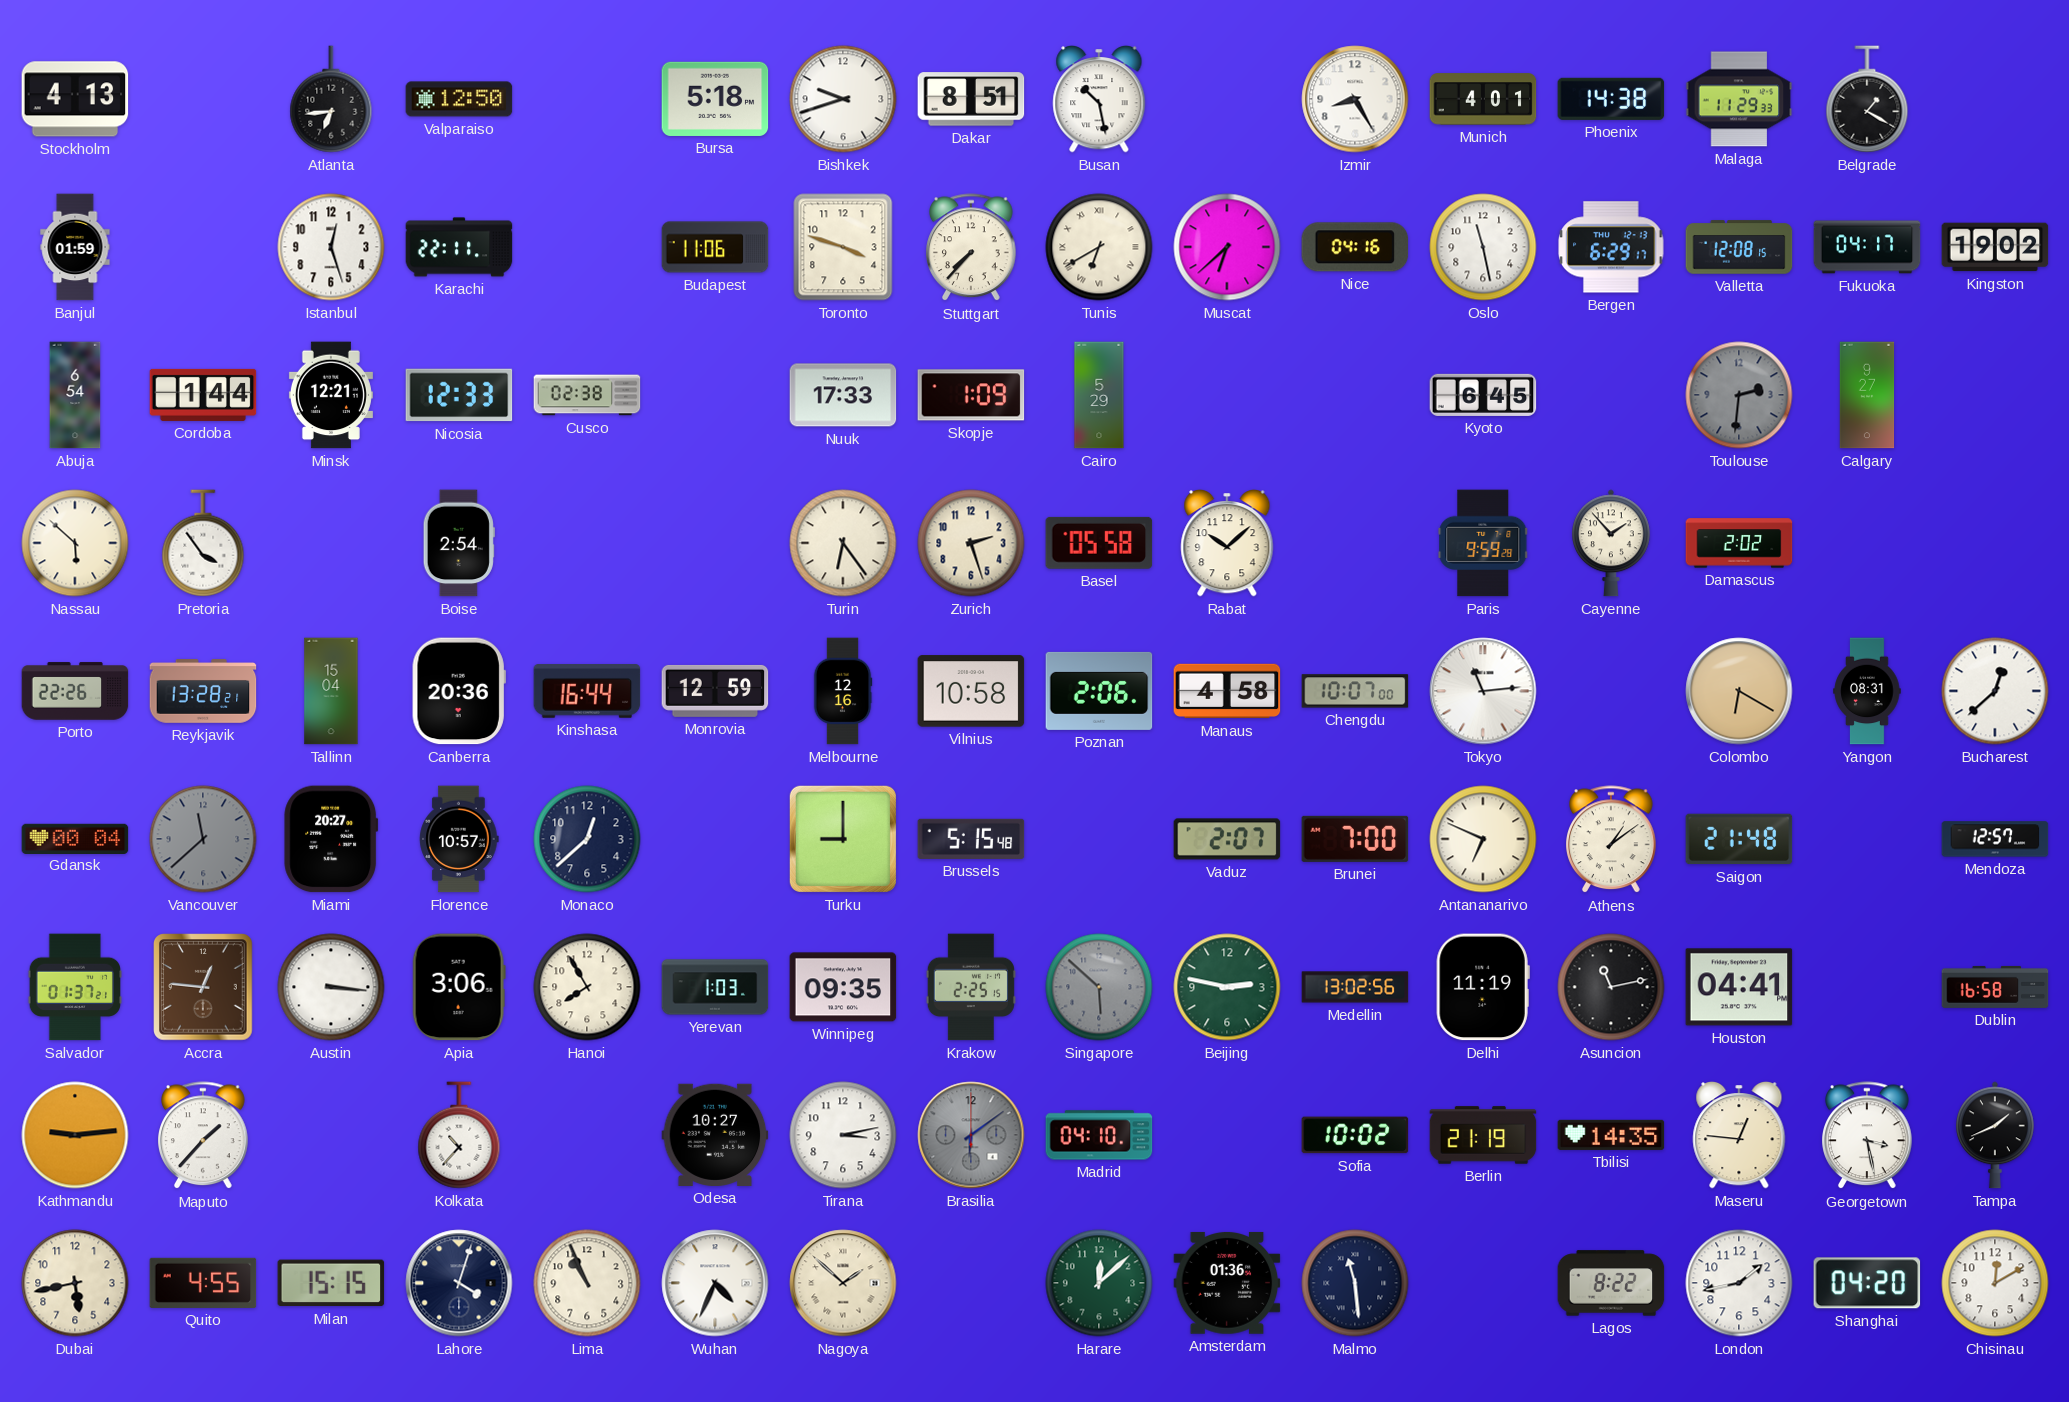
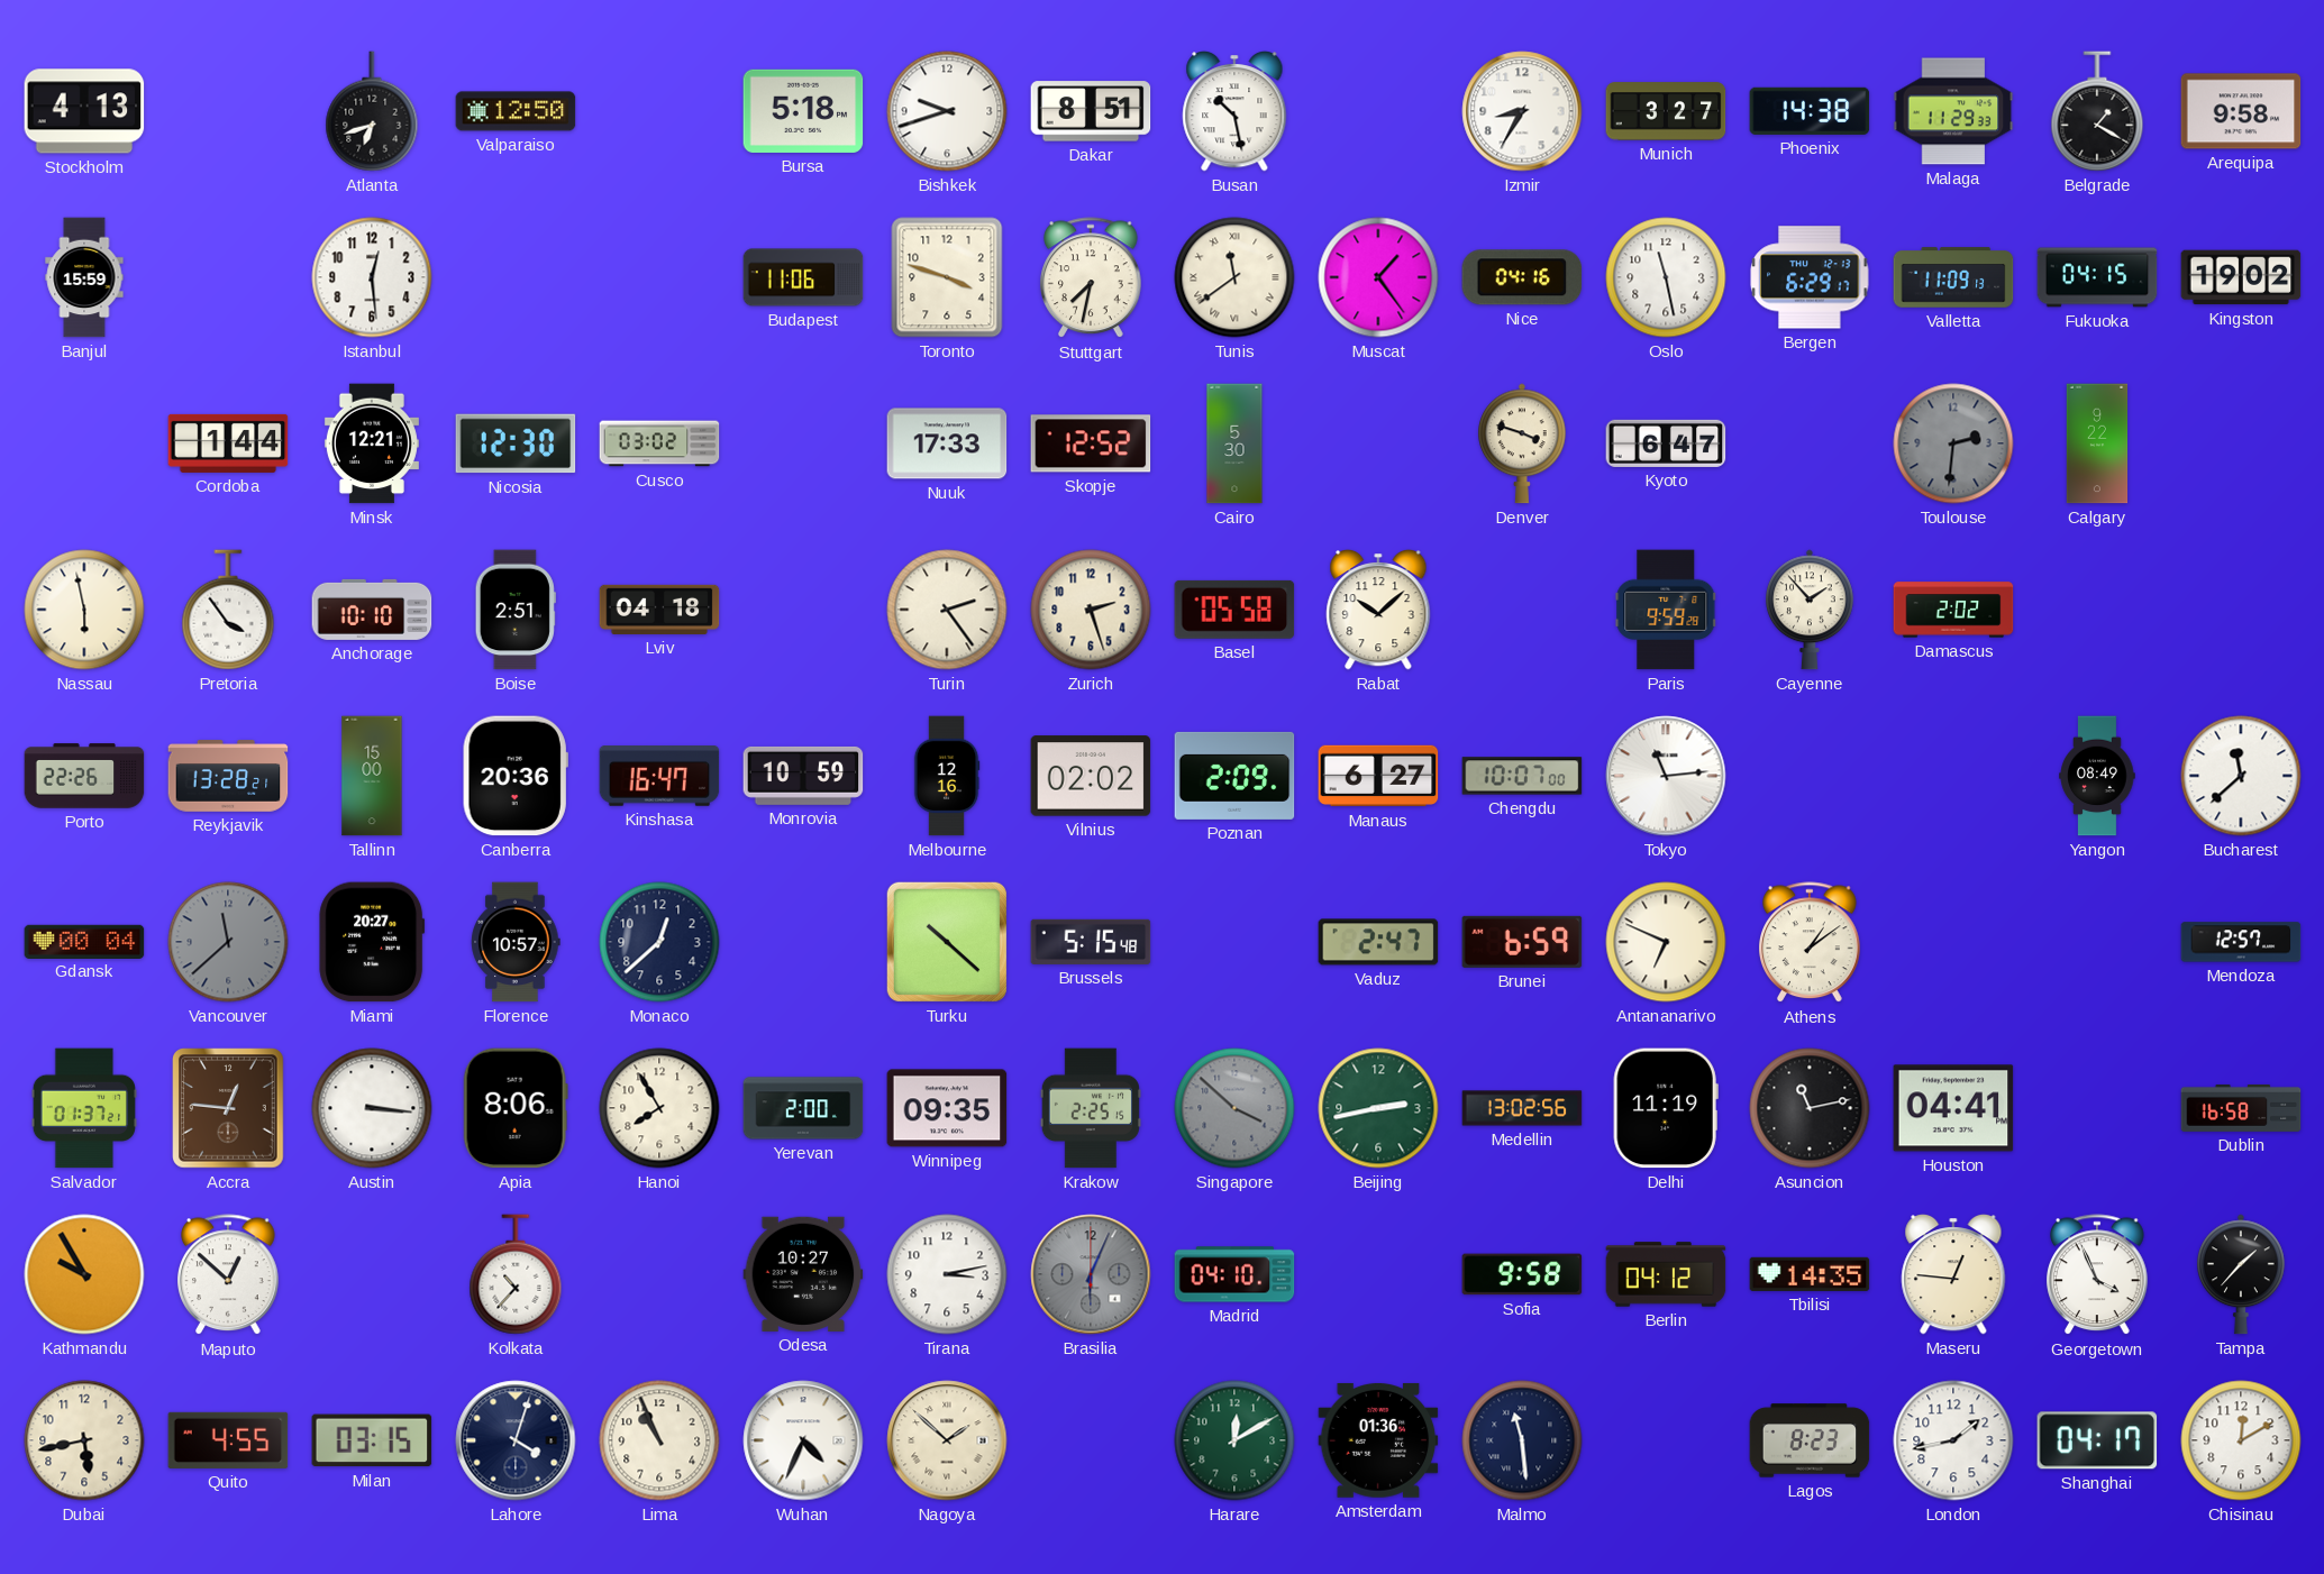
Atlanta: 6:44 -> 6:42
Izmir: 8:25 -> 8:35
Munich: 4:01 -> 3:27
Arequipa: none -> 9:58
Banjul: 01:59 -> 15:59
Istanbul: 12:27 -> 12:29
Karachi: 22:11 -> none
Stuttgart: 7:37 -> 7:32
Tunis: 6:40 -> 11:39
Muscat: 6:38 -> 1:24
Valletta: 12:08 -> 11:09
Fukuoka: 04:17 -> 04:15
Abuja: 6:54 -> none
Nicosia: 12:33 -> 12:30
Cusco: 02:38 -> 03:02
Skopje: 1:09 -> 12:52
Cairo: 5:29 -> 5:30
Denver: none -> 3:48
Kyoto: 6:45 -> 6:47
Calgary: 9:27 -> 9:22
Nassau: 5:52 -> 5:58
Anchorage: none -> 10:10
Boise: 2:54 -> 2:51
Lviv: none -> 04:18
Turin: 6:24 -> 2:24
Tallinn: 15:04 -> 15:00
Kinshasa: 16:44 -> 16:47
Monrovia: 12:59 -> 10:59
Vilnius: 10:58 -> 02:02
Poznan: 2:06 -> 2:09
Manaus: 4:58 -> 6:27
Colombo: 6:20 -> none
Yangon: 08:31 -> 08:49
Bucharest: 12:38 -> 11:38
Turku: 9:00 -> 10:22
Vaduz: 2:07 -> 2:47
Brunei: 7:00 -> 6:59
Saigon: 21:48 -> none
Apia: 3:06 -> 8:06
Yerevan: 1:03 -> 2:00
Singapore: 5:52 -> 3:52
Beijing: 2:47 -> 2:43
Kathmandu: 9:14 -> 9:55
Maputo: 1:37 -> 12:52
Brasilia: 6:09 -> 6:04
Sofia: 10:02 -> 9:58
Berlin: 21:19 -> 04:12
Georgetown: 3:28 -> 3:56
Tampa: 1:41 -> 1:37
Milan: 15:15 -> 03:15
Harare: 12:08 -> 12:10
Lagos: 8:22 -> 8:23
Shanghai: 04:20 -> 04:17
